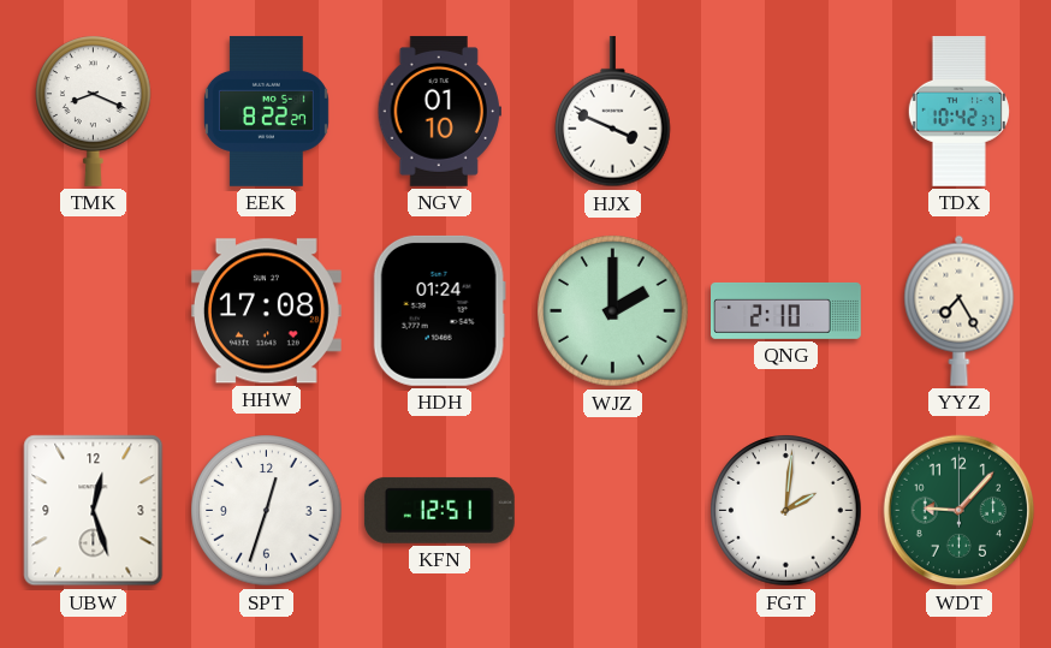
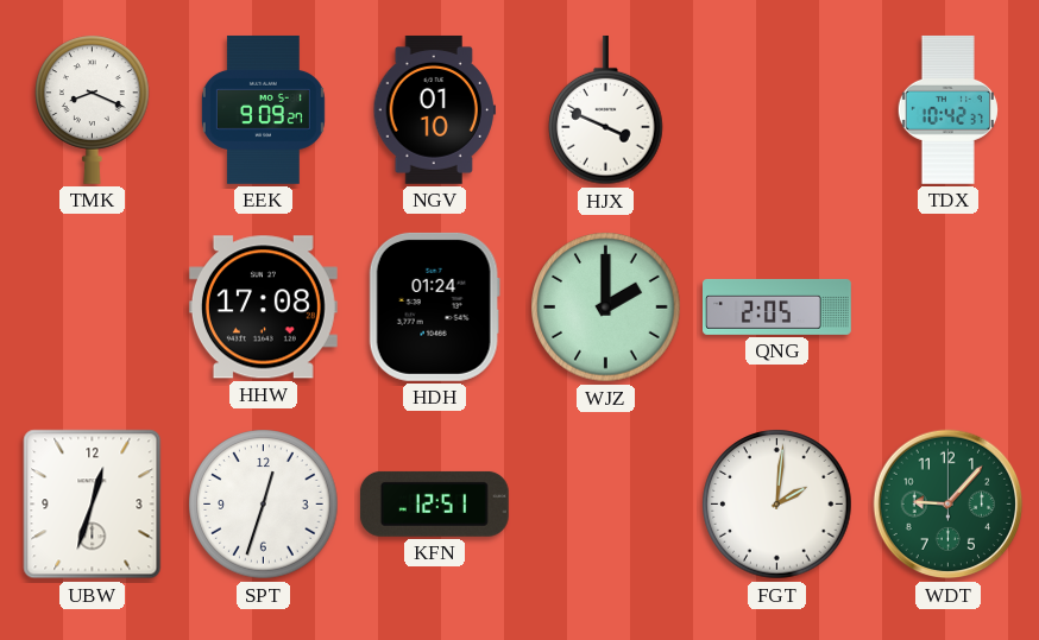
EEK: 8:22 -> 9:09
QNG: 2:10 -> 2:05
YYZ: 7:25 -> none
UBW: 12:27 -> 12:33
